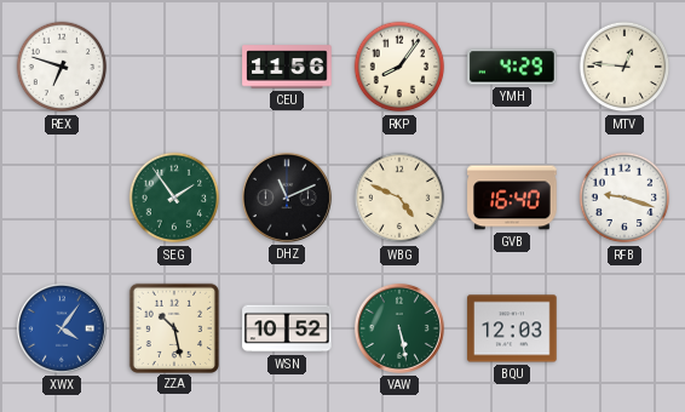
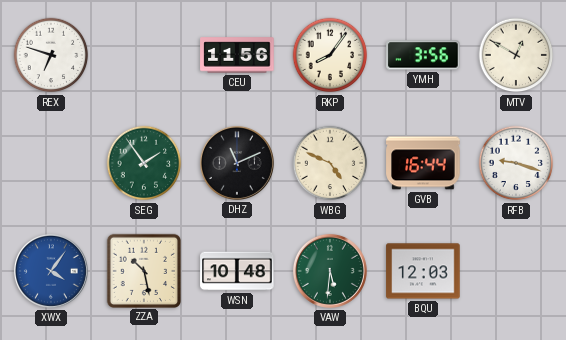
YMH: 4:29 -> 3:56
MTV: 12:46 -> 12:50
GVB: 16:40 -> 16:44
WSN: 10:52 -> 10:48
VAW: 5:28 -> 5:31
